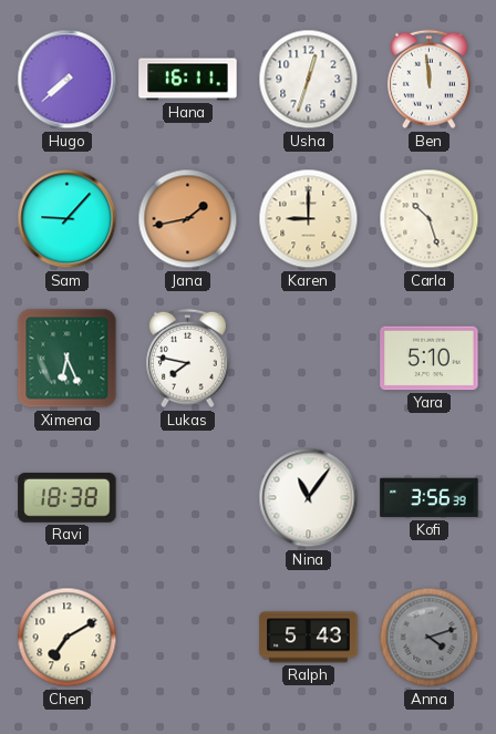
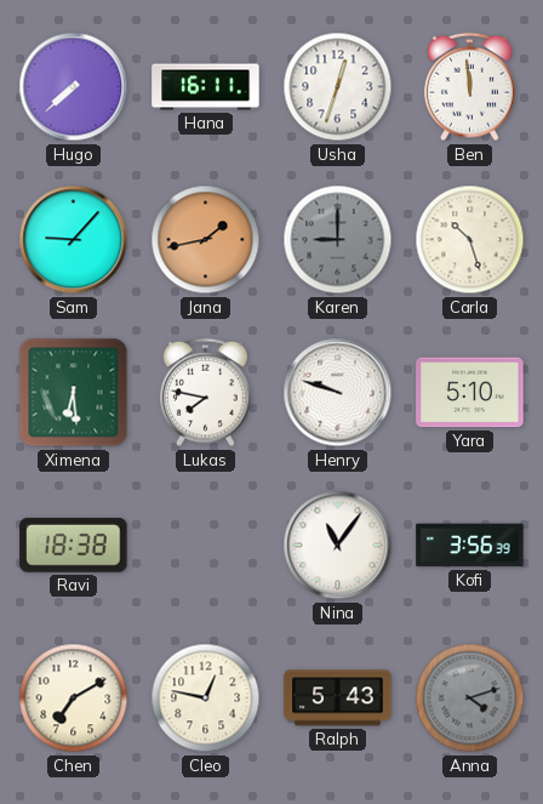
Karen dial: cream -> grey
Ximena: 6:26 -> 6:29
Henry: none -> 9:48
Cleo: none -> 12:47
